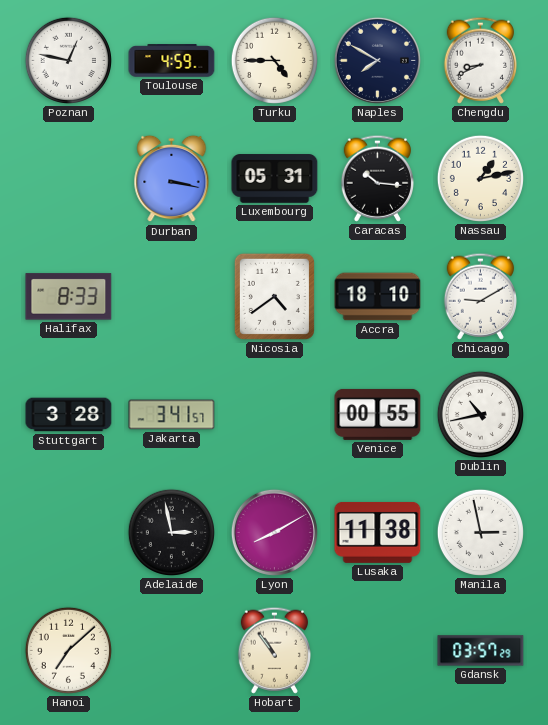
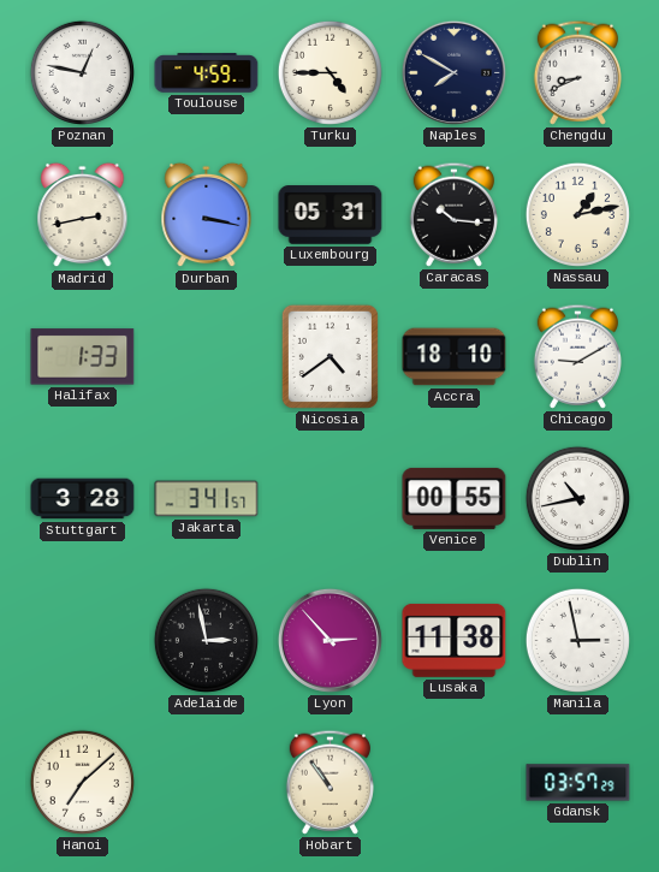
Madrid: none -> 2:43
Halifax: 8:33 -> 1:33
Lyon: 8:10 -> 2:53
